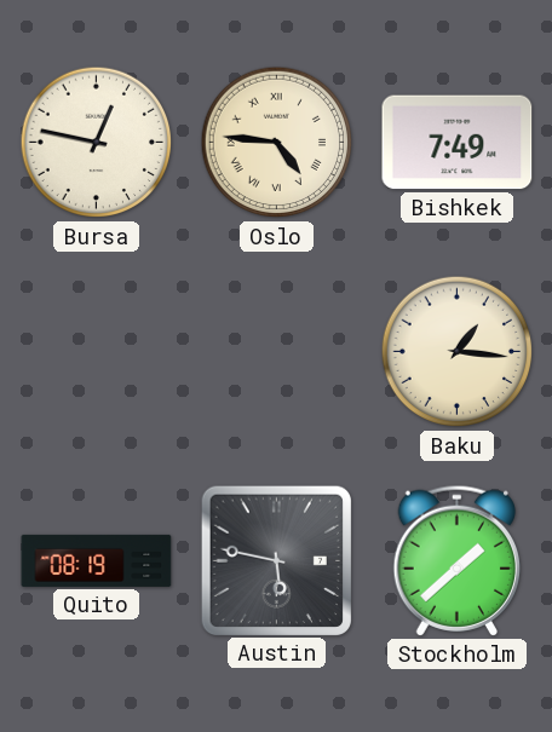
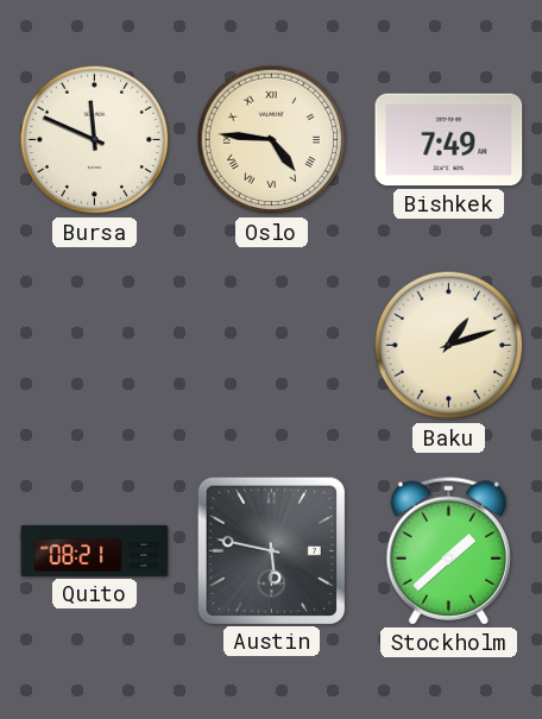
Bursa: 12:47 -> 11:49
Baku: 1:16 -> 1:12
Quito: 08:19 -> 08:21
